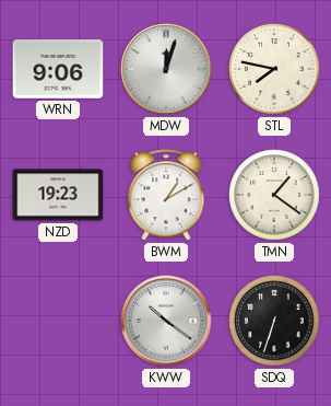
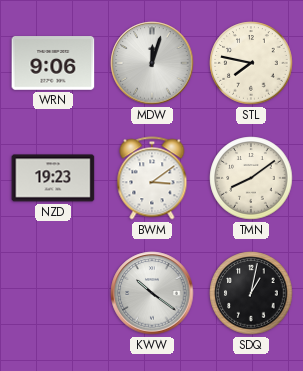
BWM: 1:10 -> 3:09
TMN: 1:21 -> 8:09
SDQ: 6:33 -> 1:02
